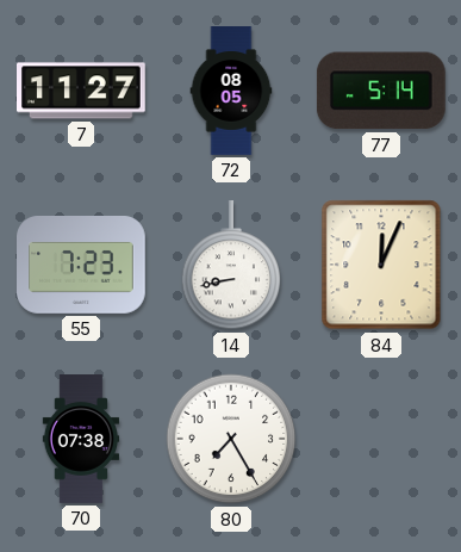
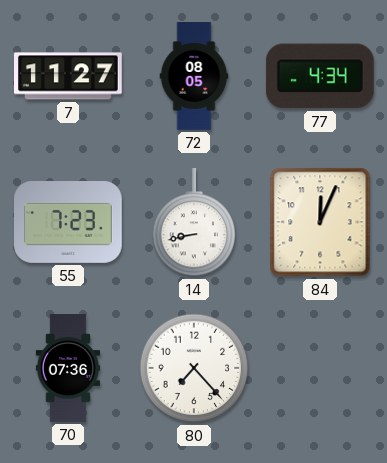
77: 5:14 -> 4:34
70: 07:38 -> 07:36
80: 7:25 -> 7:23
